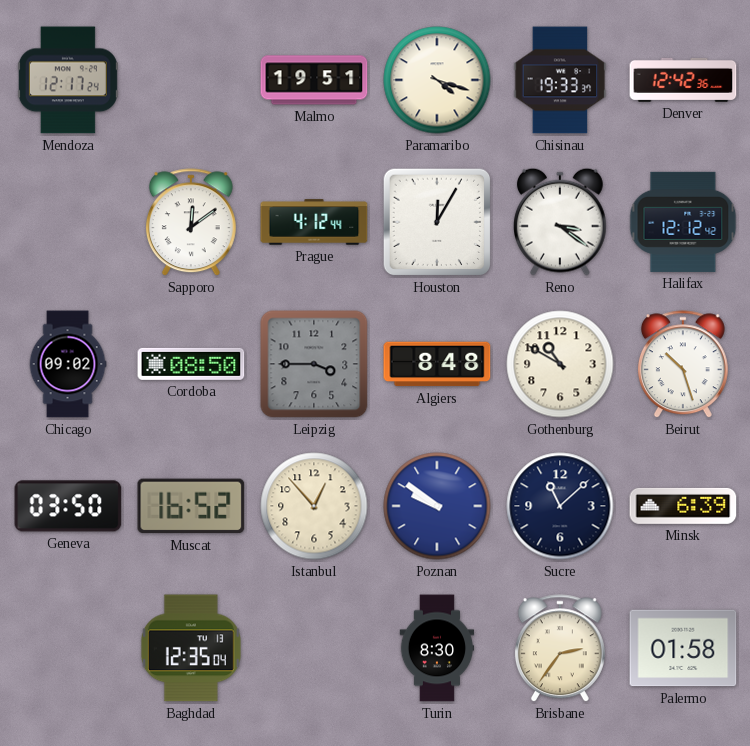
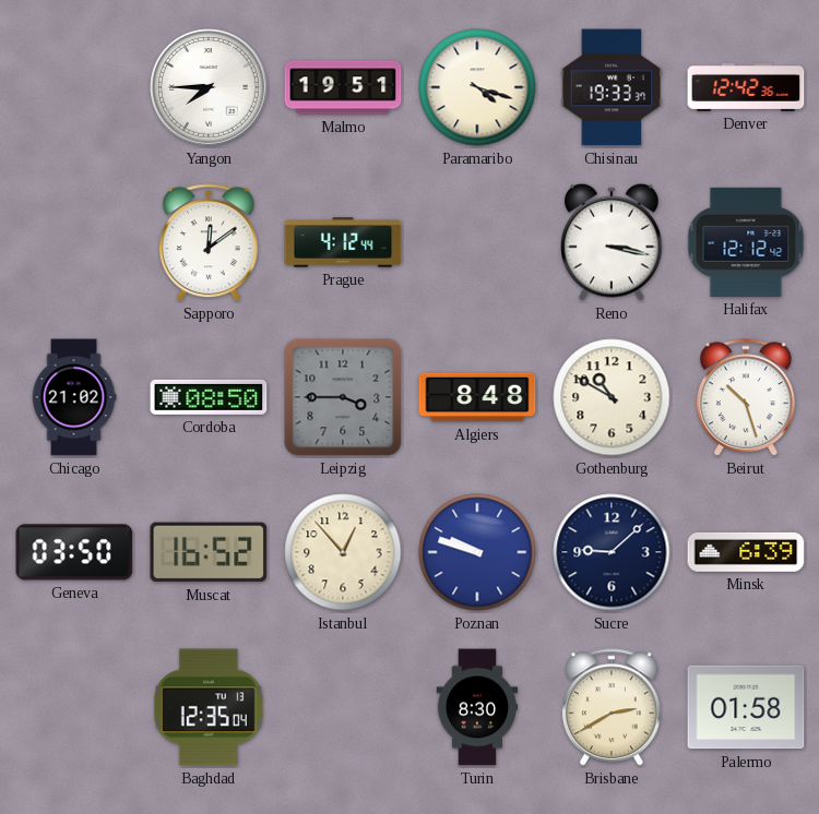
Mendoza: 12:17 -> none
Yangon: none -> 7:45
Houston: 12:05 -> none
Reno: 3:21 -> 3:17
Chicago: 09:02 -> 21:02
Poznan: 9:51 -> 9:48
Sucre: 11:08 -> 9:08
Brisbane: 2:36 -> 2:40
